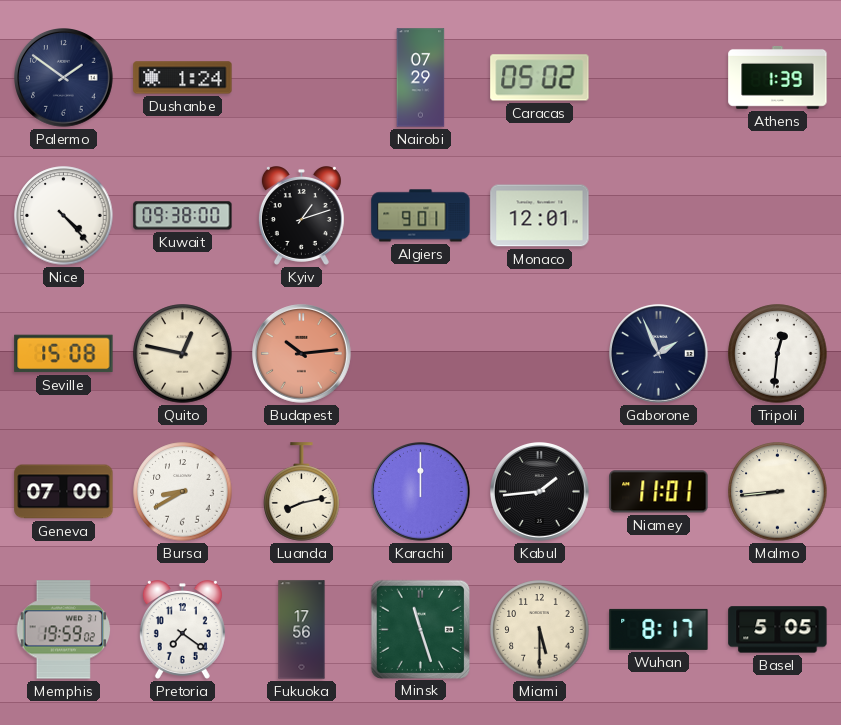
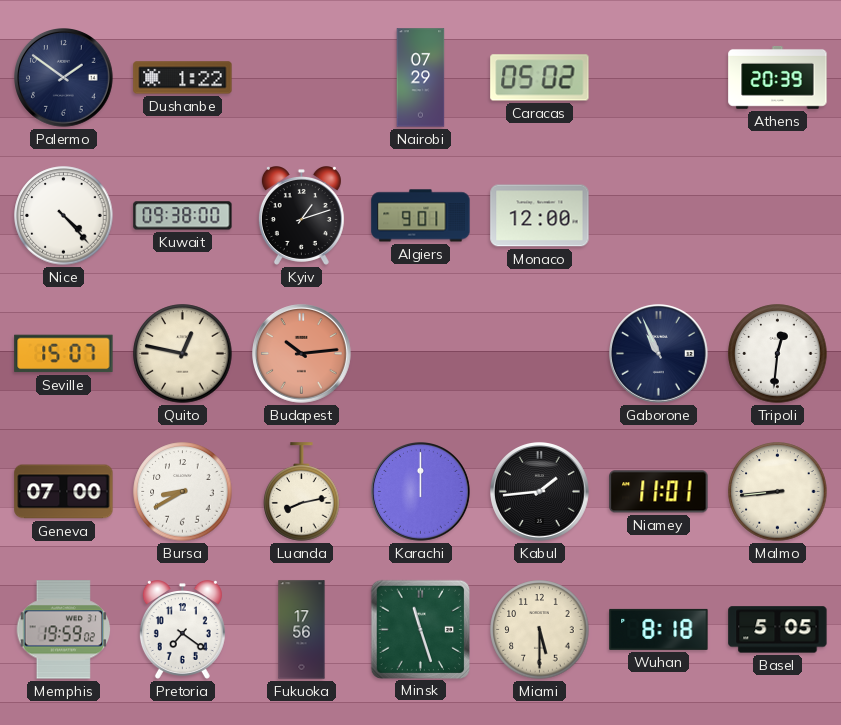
Dushanbe: 1:24 -> 1:22
Athens: 1:39 -> 20:39
Monaco: 12:01 -> 12:00
Seville: 15:08 -> 15:07
Gaborone: 1:56 -> 10:56
Wuhan: 8:17 -> 8:18
